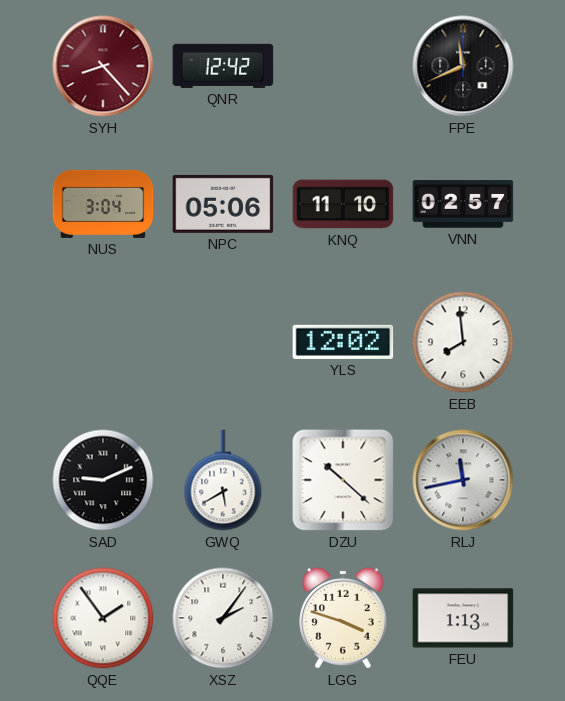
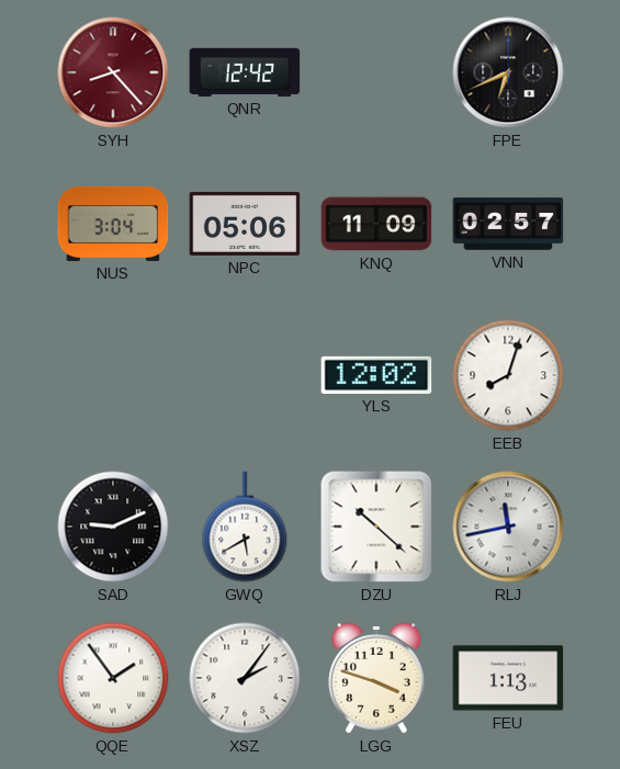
FPE: 11:41 -> 6:41
KNQ: 11:10 -> 11:09
EEB: 7:59 -> 8:03
